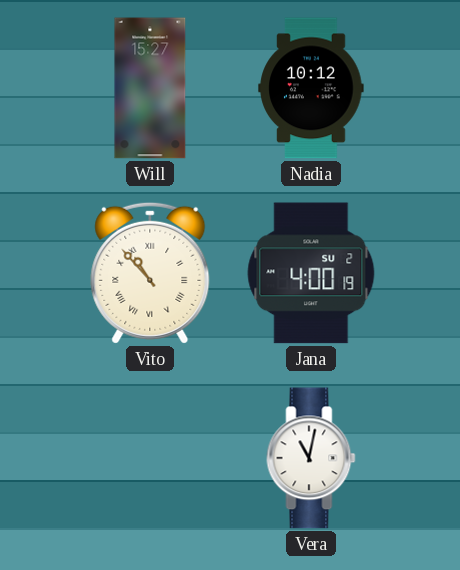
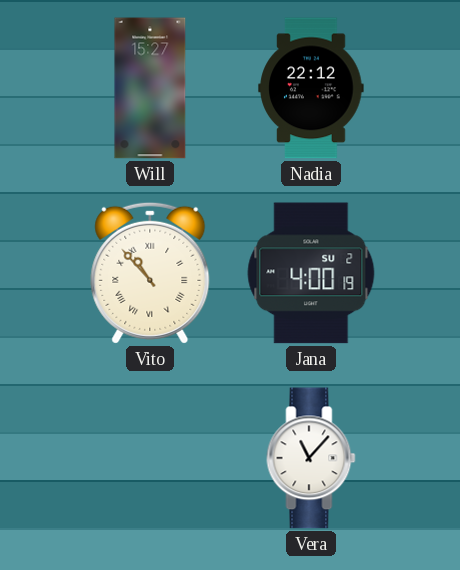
Nadia: 10:12 -> 22:12
Vera: 11:02 -> 11:07
